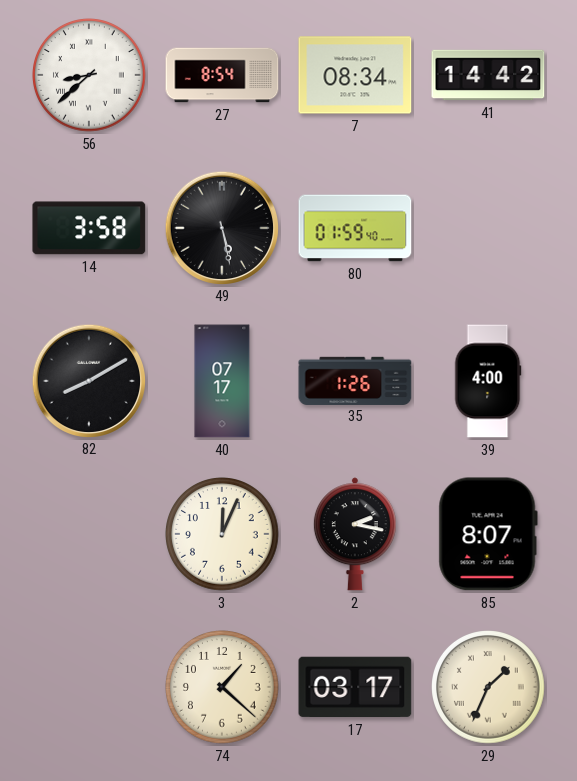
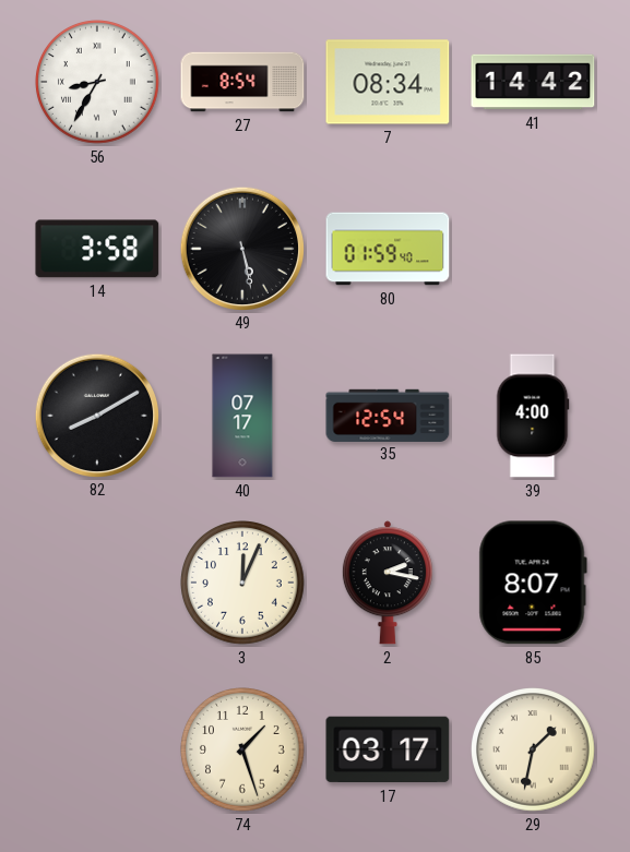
56: 8:38 -> 8:35
35: 1:26 -> 12:54
74: 1:22 -> 1:27
29: 1:34 -> 1:32
